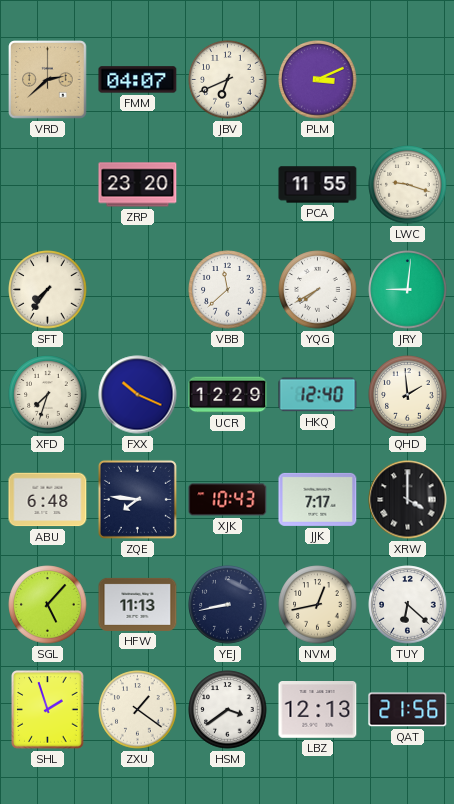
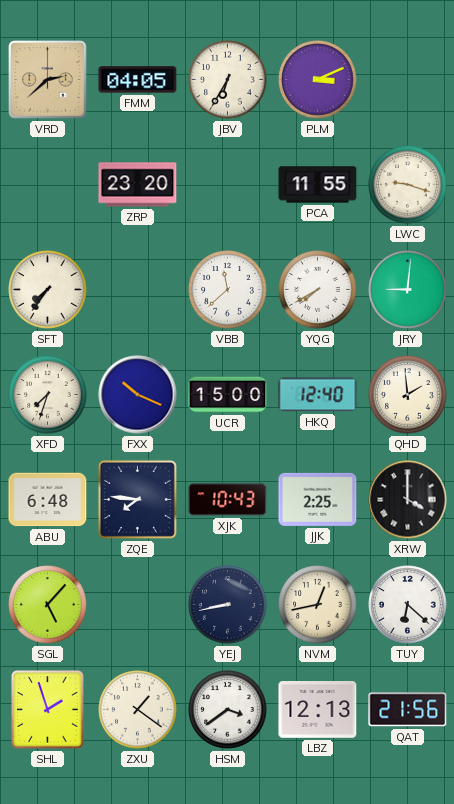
FMM: 04:07 -> 04:05
JBV: 6:41 -> 6:35
UCR: 12:29 -> 15:00
JJK: 7:17 -> 2:25
HFW: 11:13 -> none
